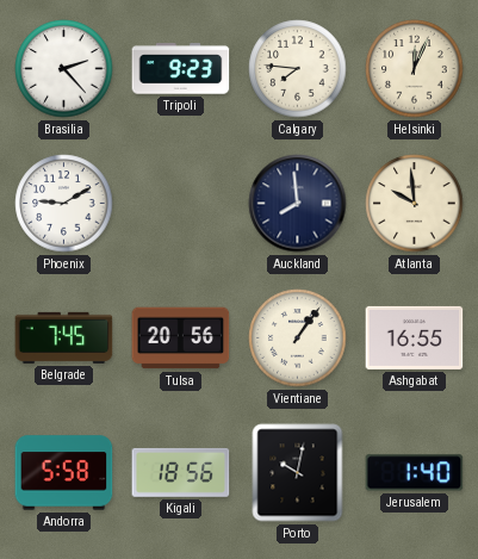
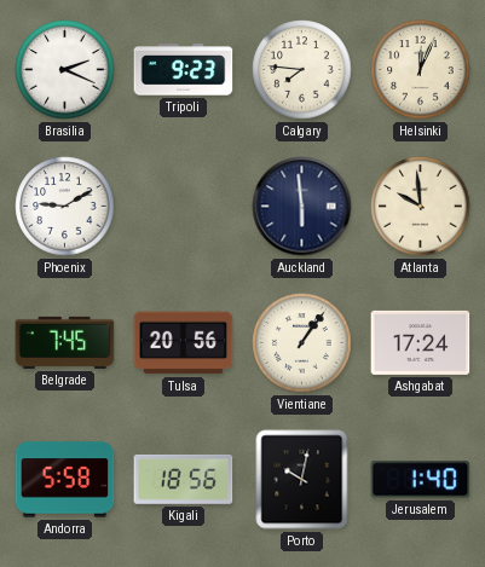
Brasilia: 2:23 -> 2:19
Auckland: 7:59 -> 5:59
Ashgabat: 16:55 -> 17:24
